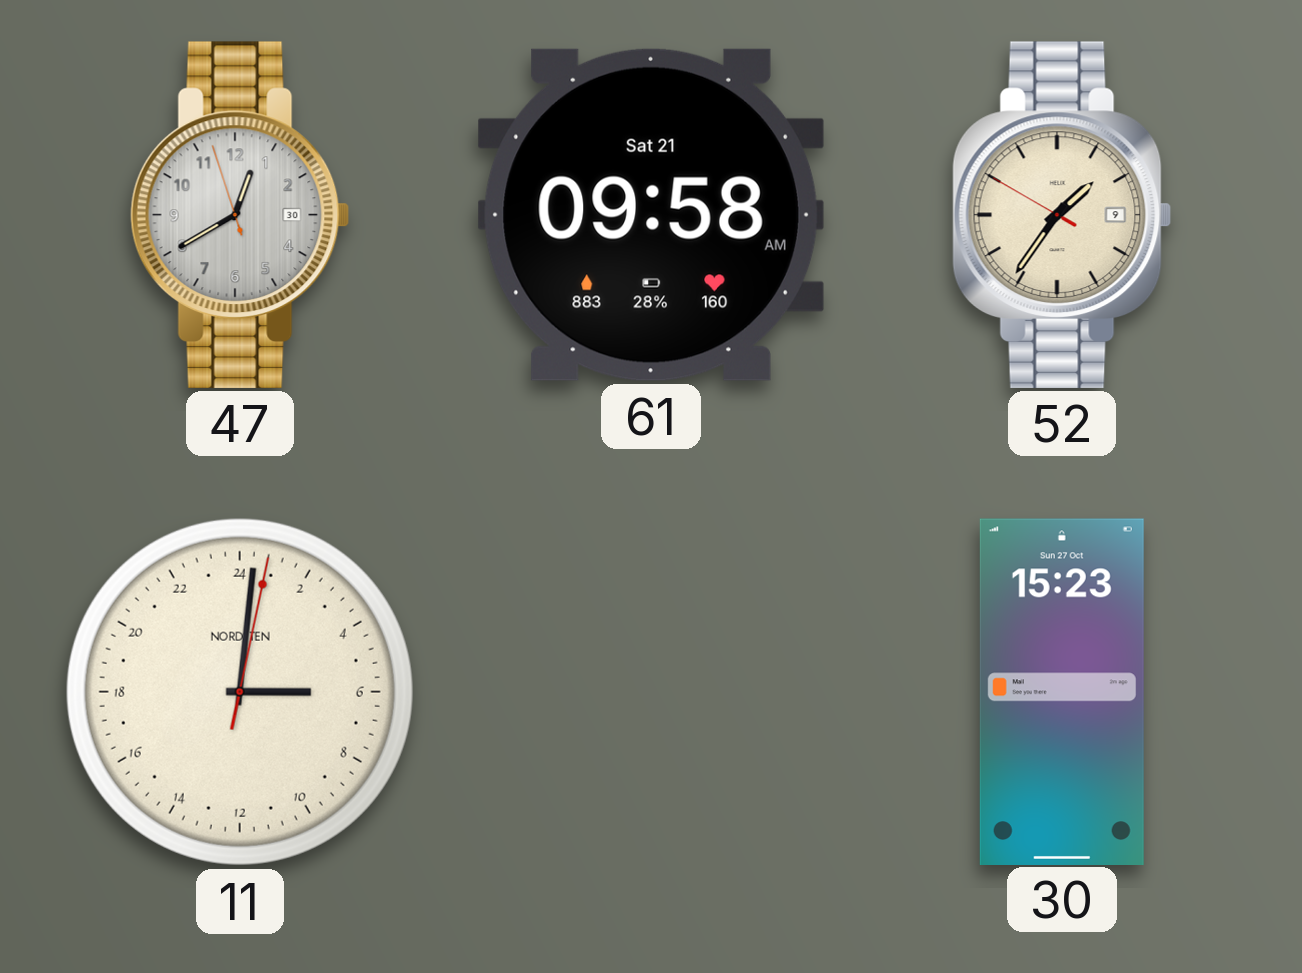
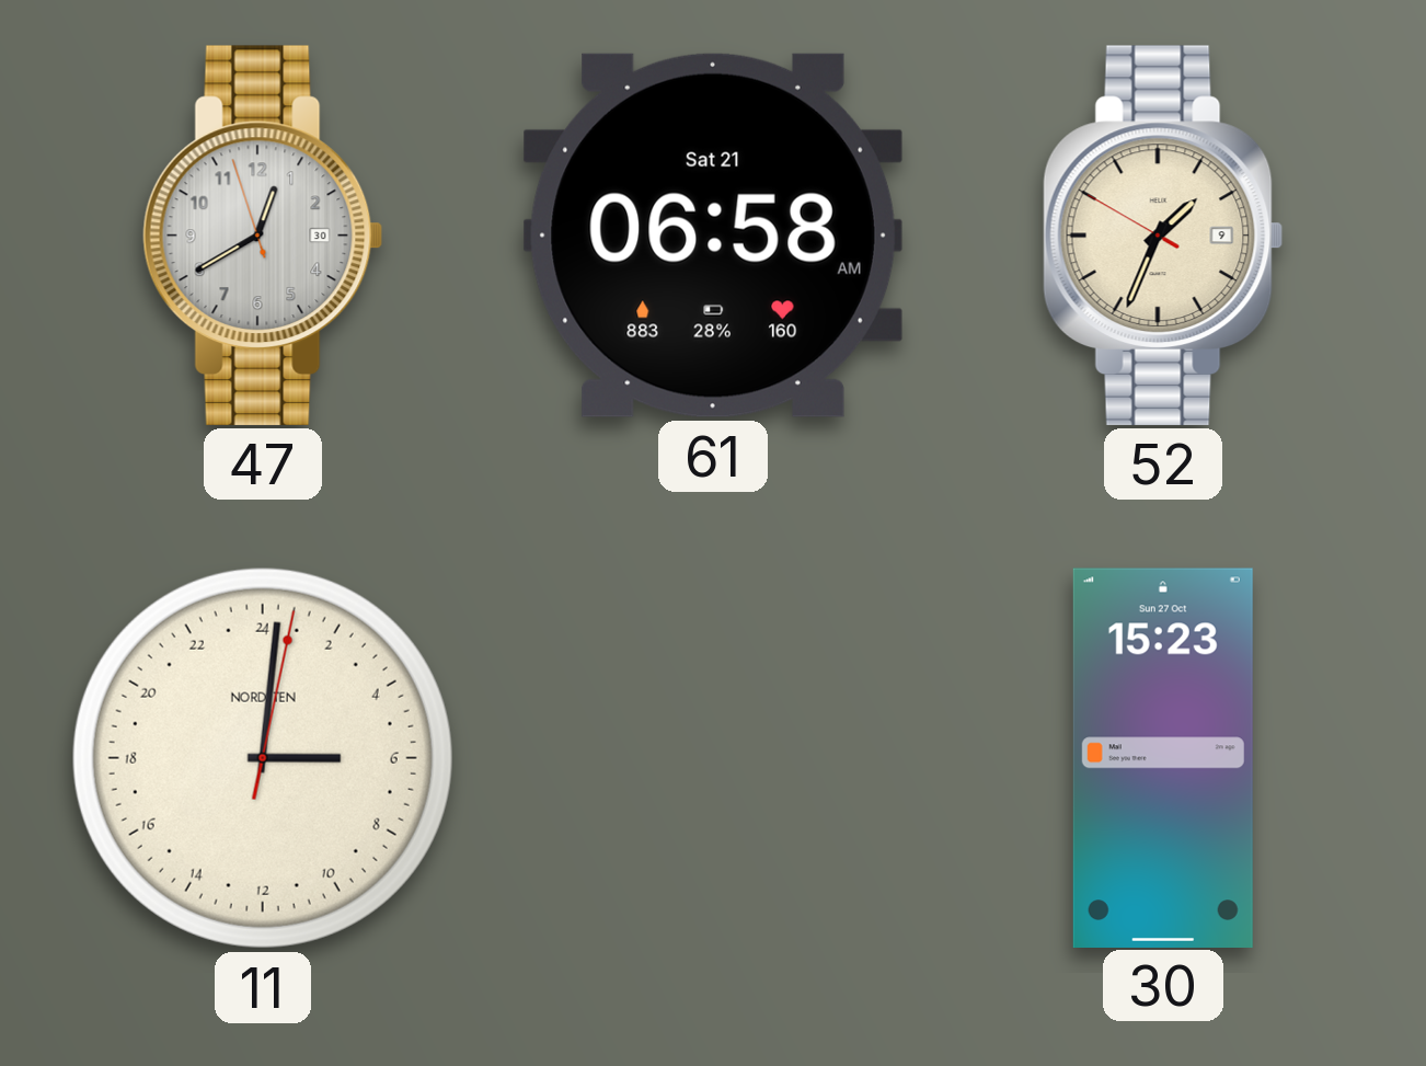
61: 09:58 -> 06:58
52: 1:35 -> 1:33
